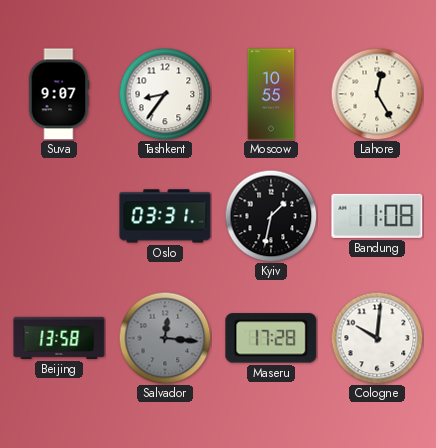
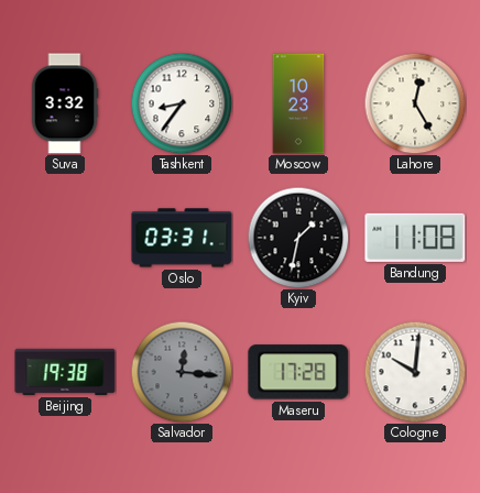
Suva: 9:07 -> 3:32
Moscow: 10:55 -> 10:23
Beijing: 13:58 -> 19:38
